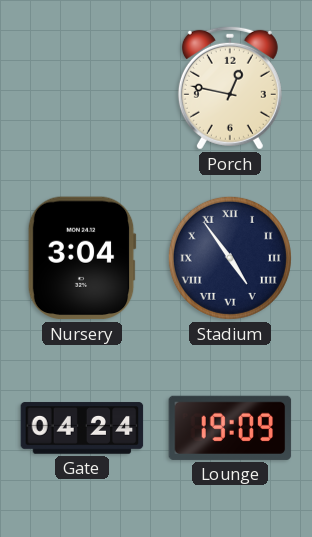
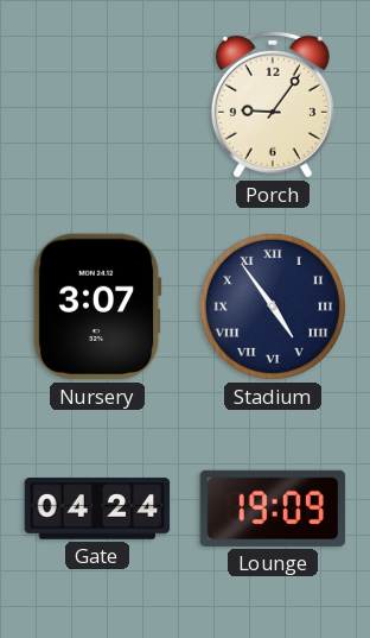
Porch: 12:47 -> 9:06
Nursery: 3:04 -> 3:07
